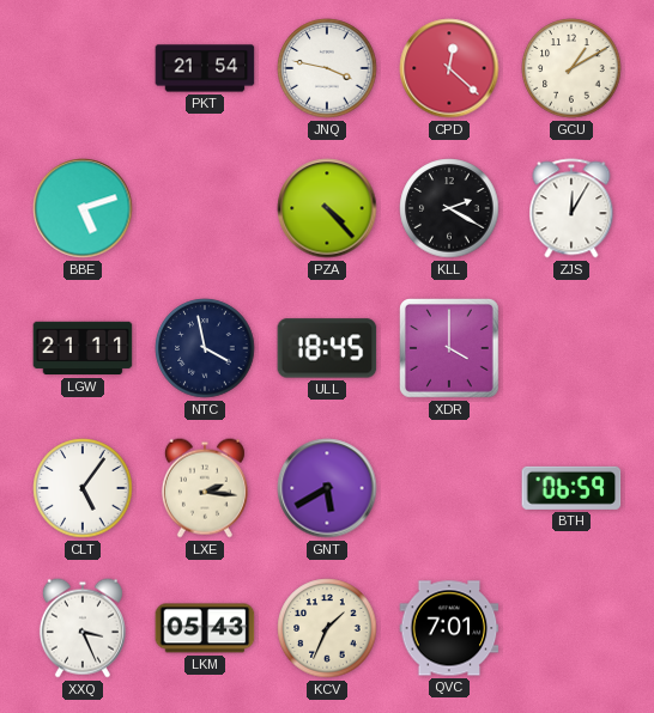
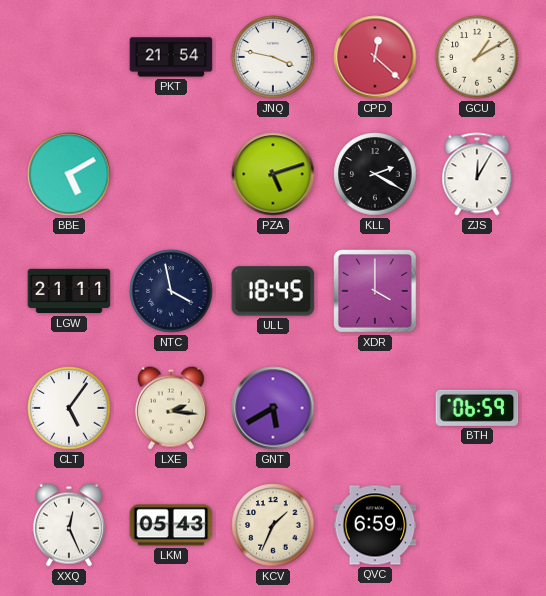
BBE: 5:12 -> 5:10
PZA: 4:23 -> 5:12
XXQ: 3:26 -> 12:26
QVC: 7:01 -> 6:59
